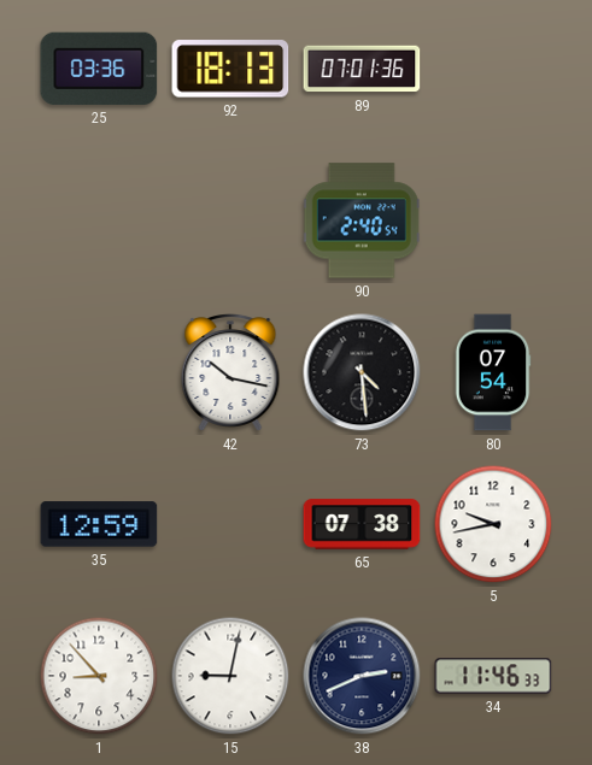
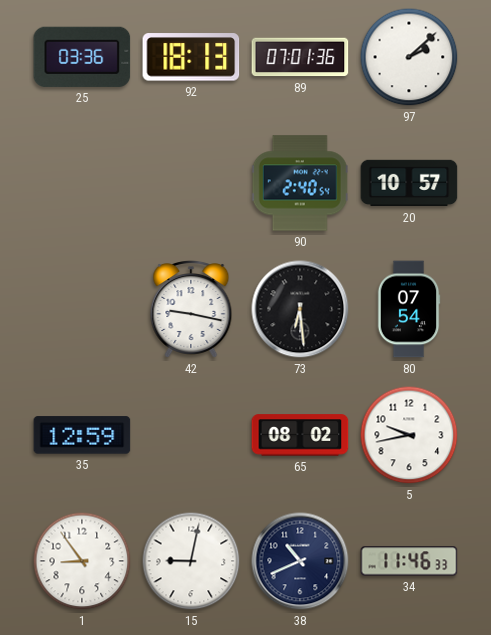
97: none -> 2:08
20: none -> 10:57
42: 10:17 -> 9:17
73: 4:29 -> 6:29
65: 07:38 -> 08:02
1: 8:53 -> 8:54
38: 2:41 -> 10:41
